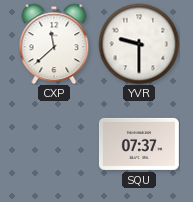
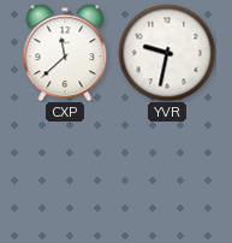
YVR: 9:30 -> 9:32
SQU: 07:37 -> none
